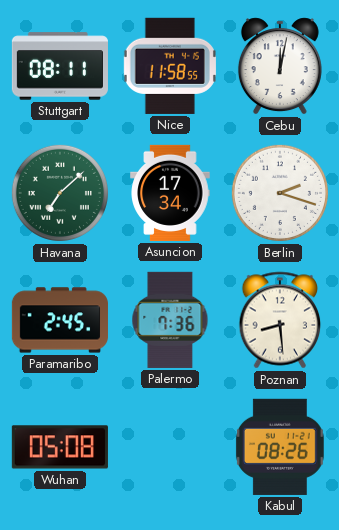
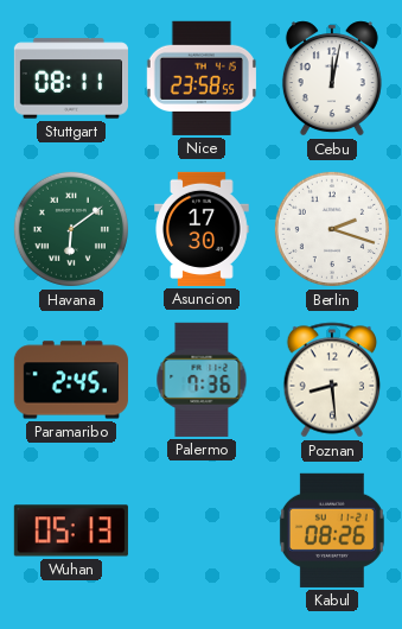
Nice: 11:58 -> 23:58
Havana: 7:08 -> 6:09
Asuncion: 17:34 -> 17:30
Wuhan: 05:08 -> 05:13
